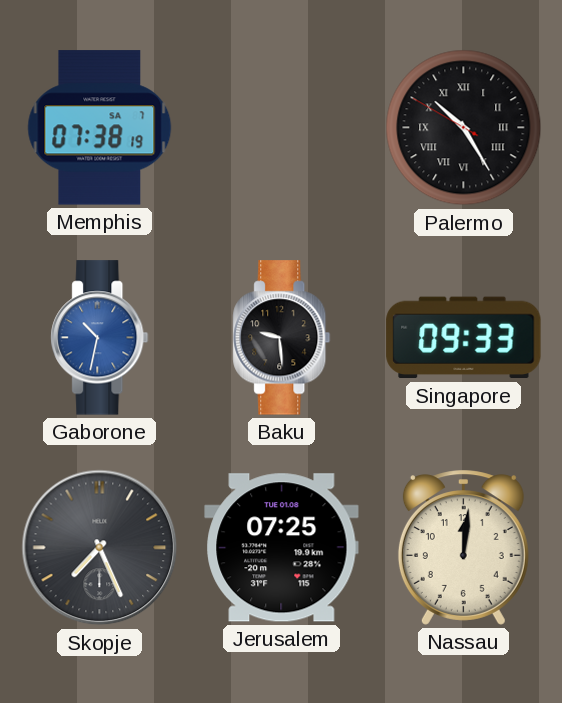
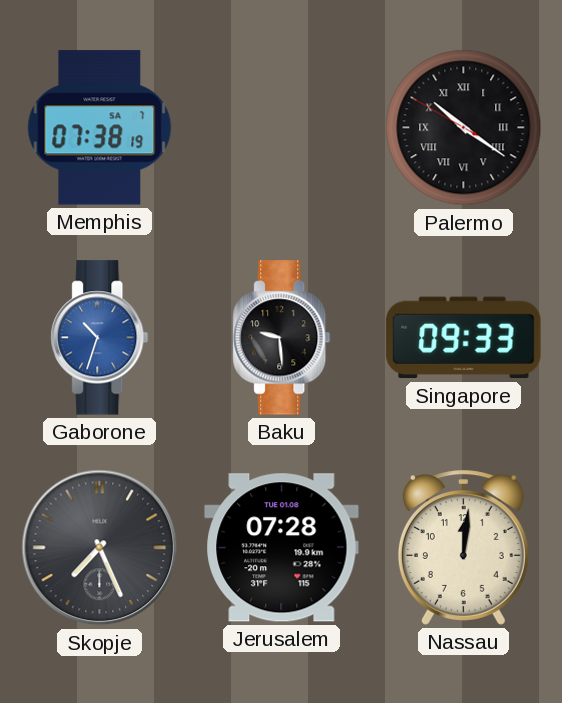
Palermo: 10:24 -> 10:20
Gaborone: 10:32 -> 10:33
Jerusalem: 07:25 -> 07:28
